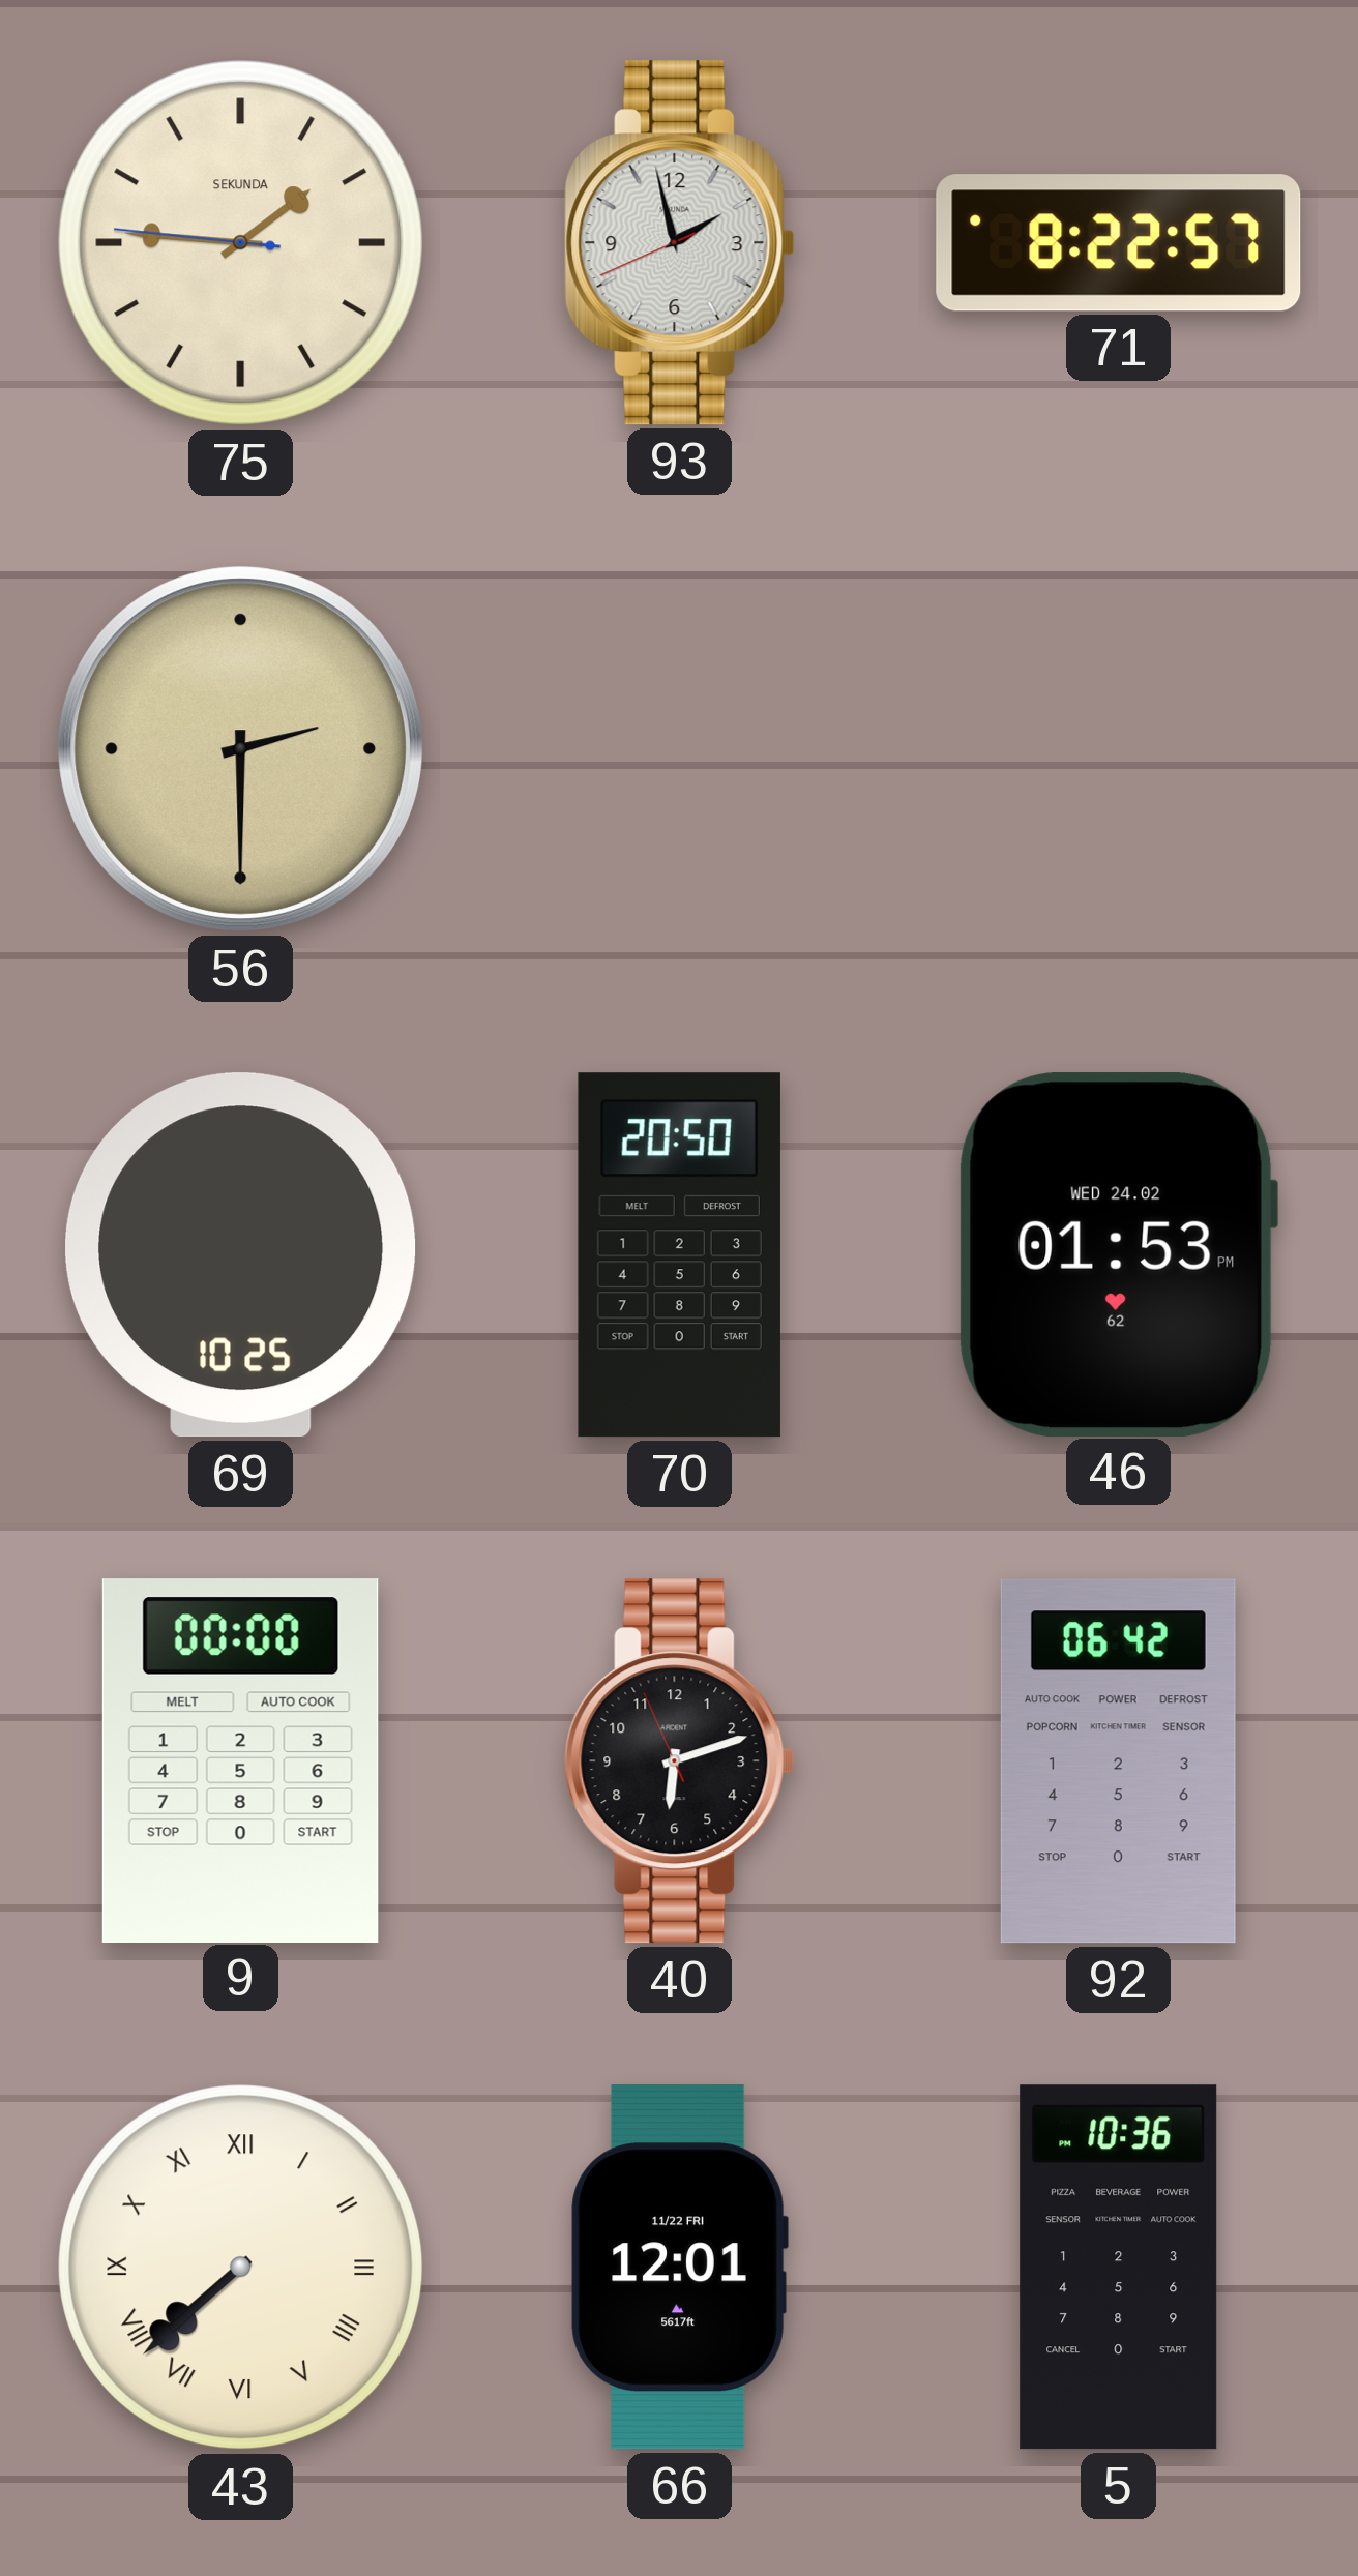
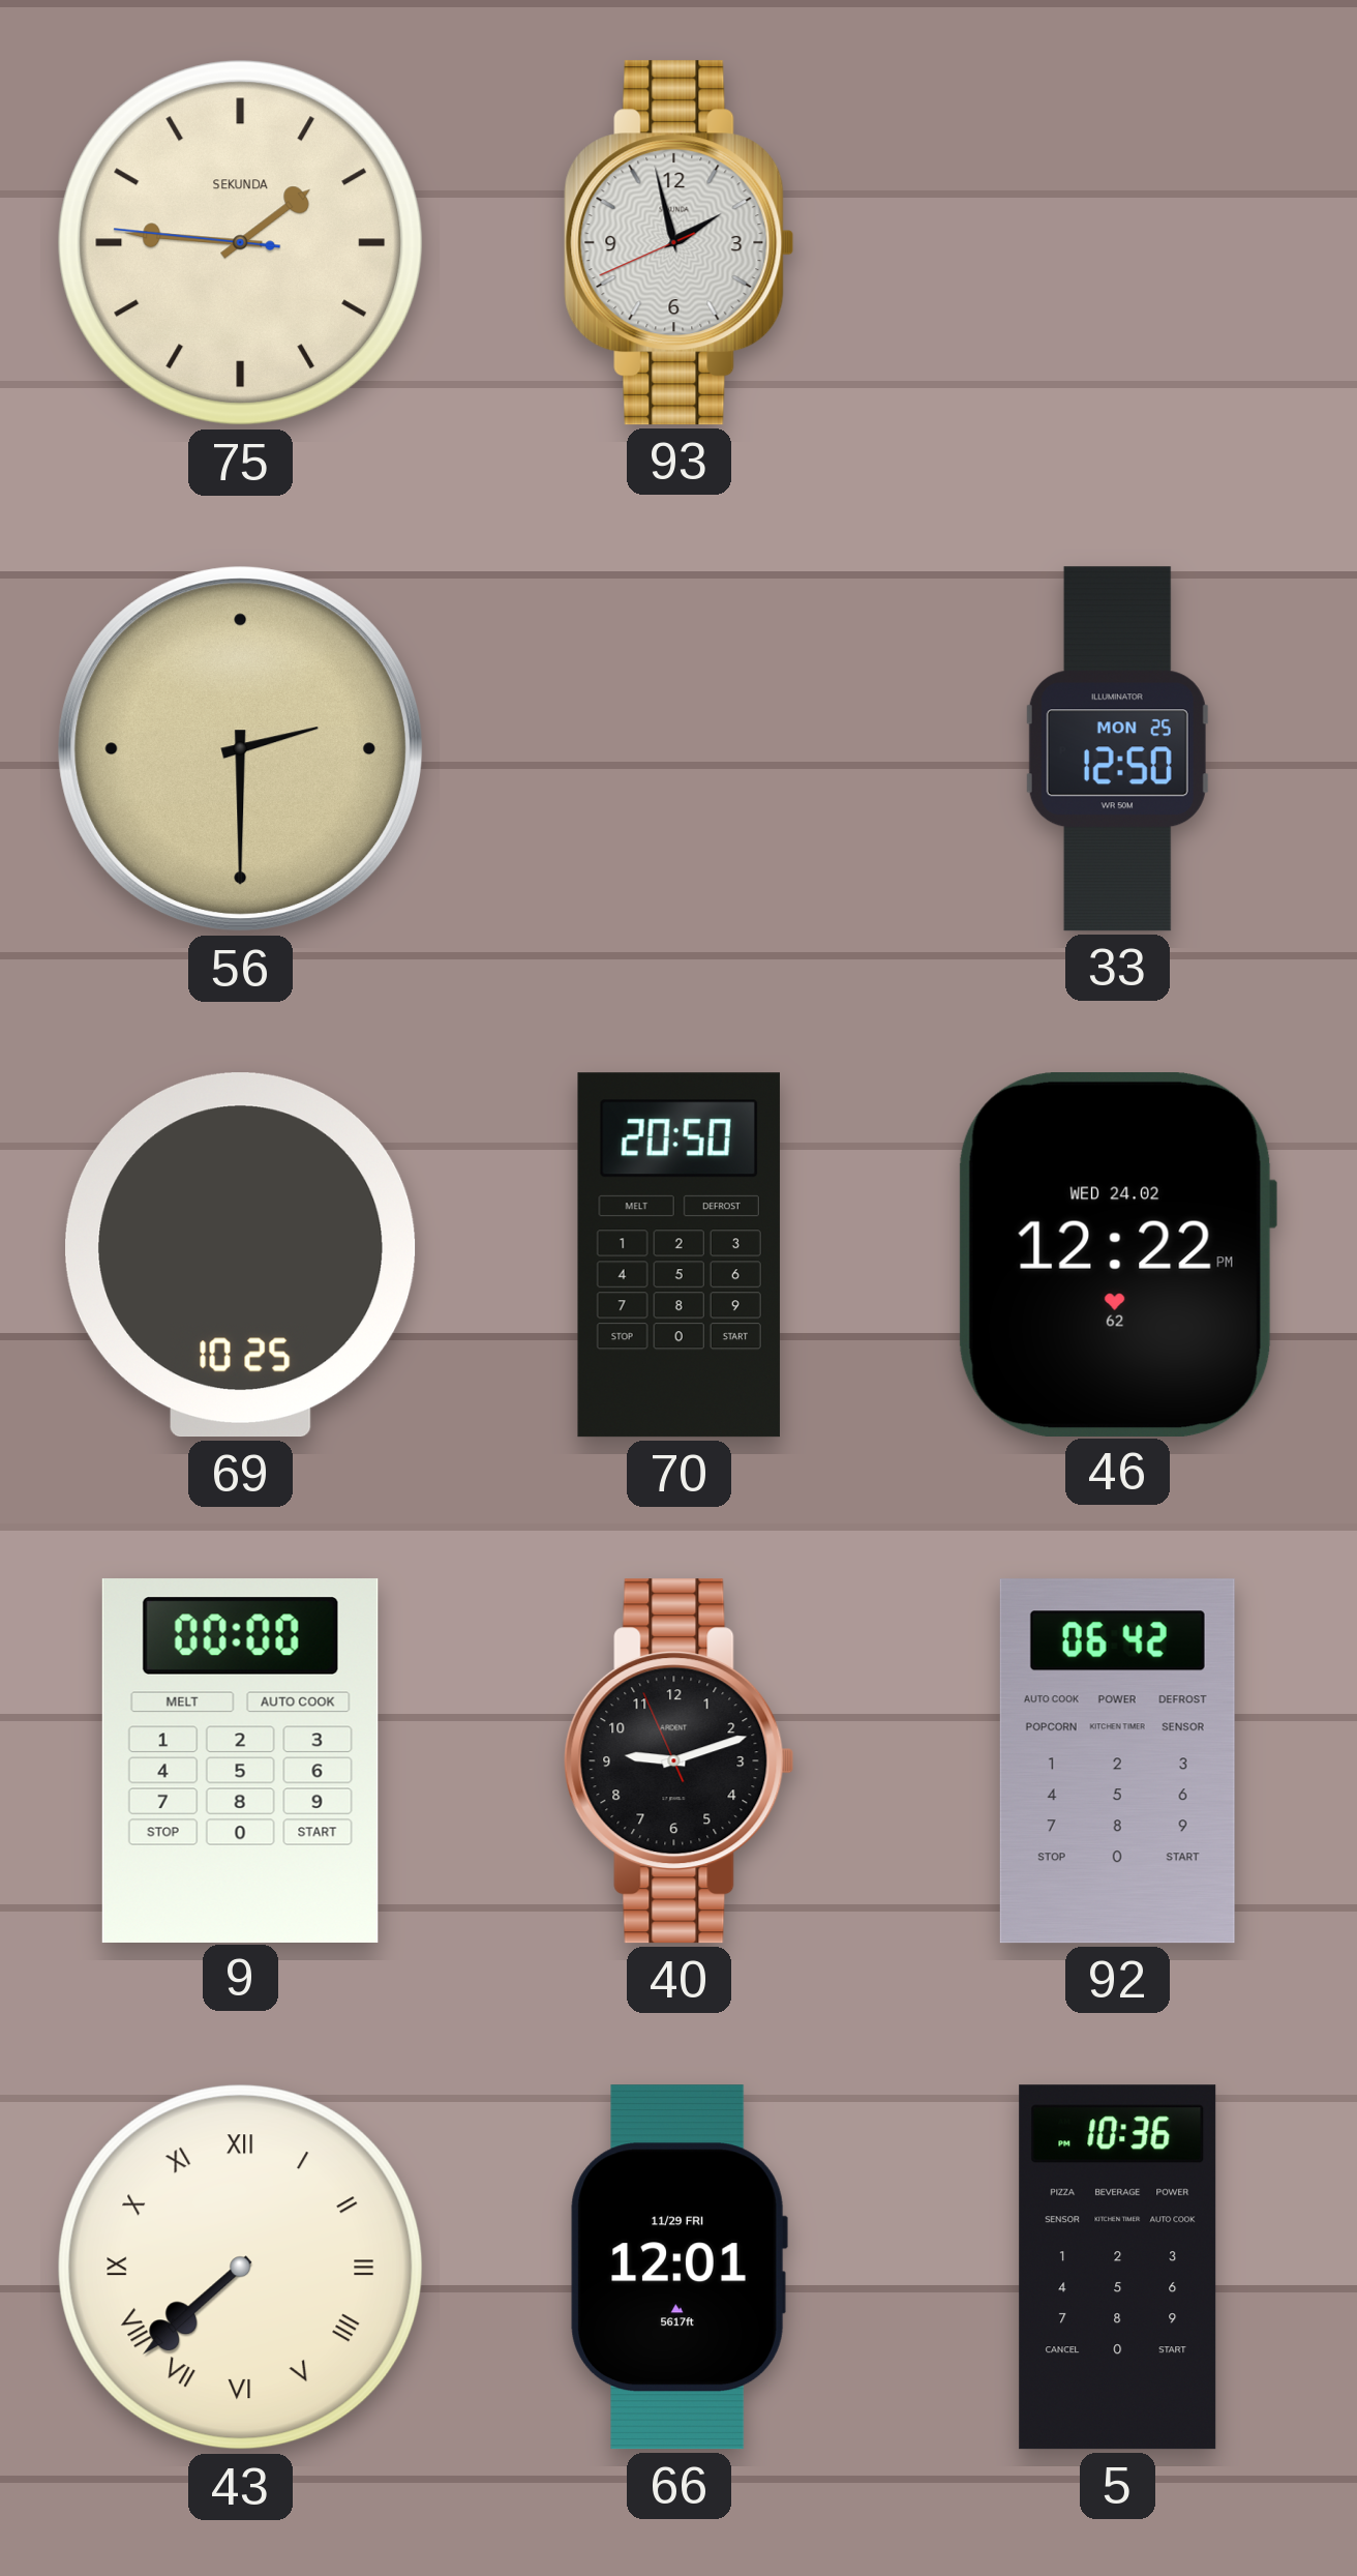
71: 8:22 -> none
33: none -> 12:50
46: 01:53 -> 12:22
40: 6:11 -> 9:11
66 date: 11/22 FRI -> 11/29 FRI
